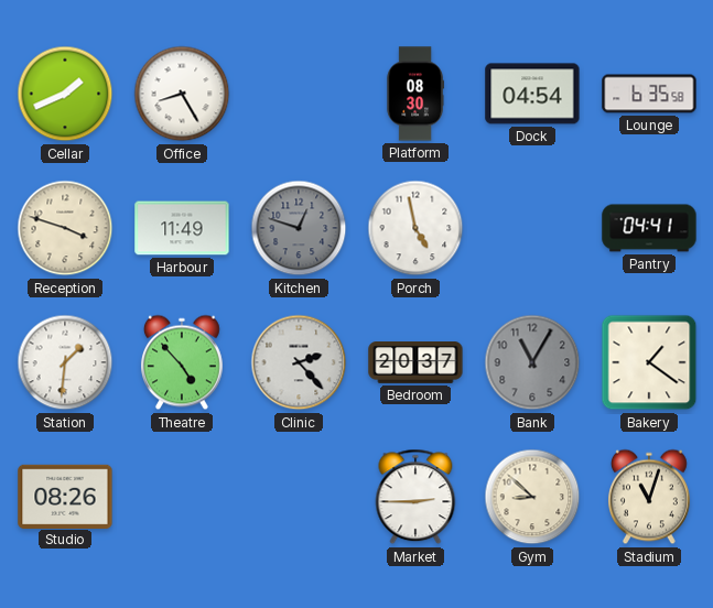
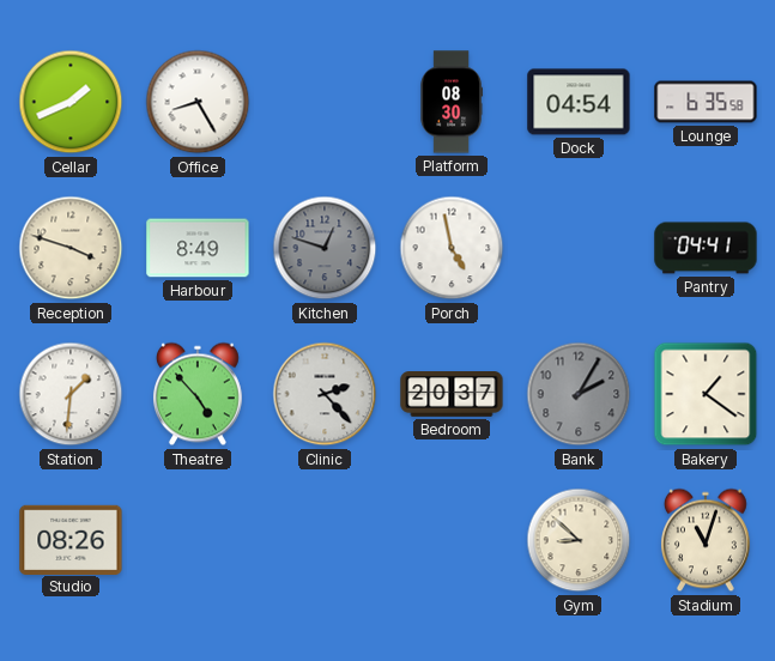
Harbour: 11:49 -> 8:49
Bank: 11:05 -> 2:05
Market: 2:45 -> none
